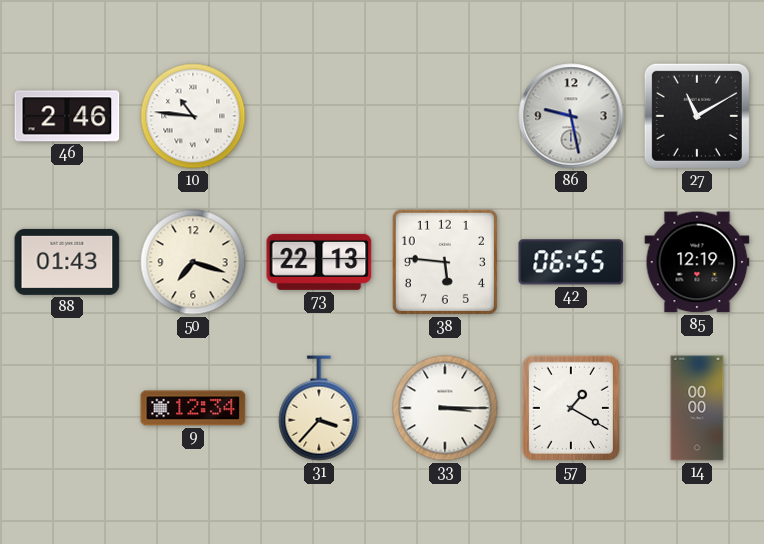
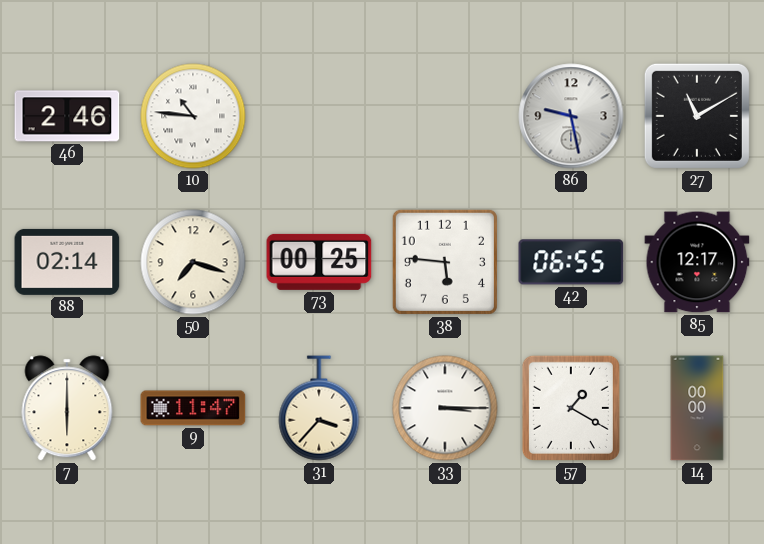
88: 01:43 -> 02:14
73: 22:13 -> 00:25
85: 12:19 -> 12:17
7: none -> 6:00
9: 12:34 -> 11:47
